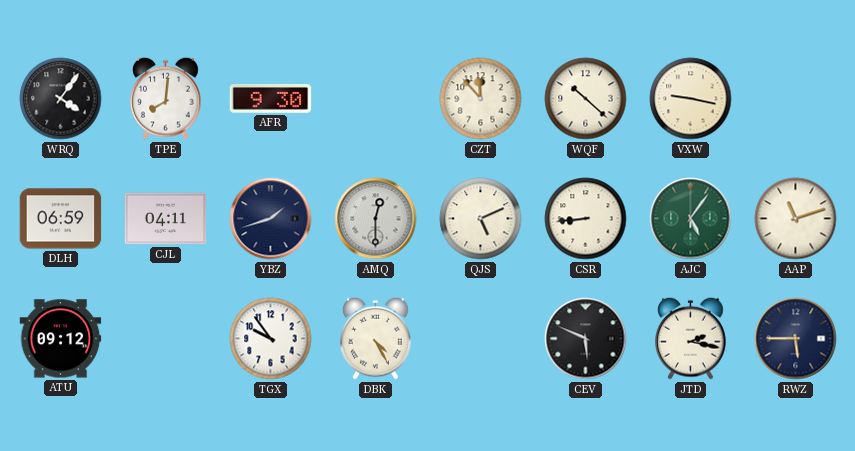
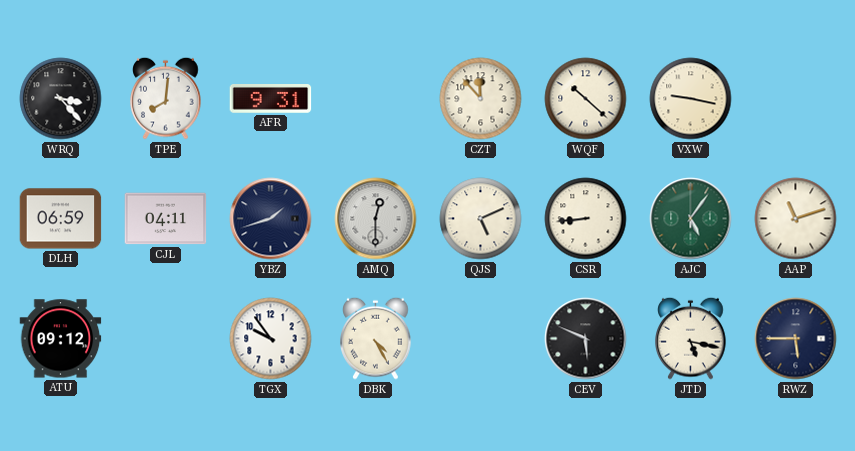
WRQ: 4:06 -> 3:23
AFR: 9:30 -> 9:31
JTD: 2:17 -> 5:17
